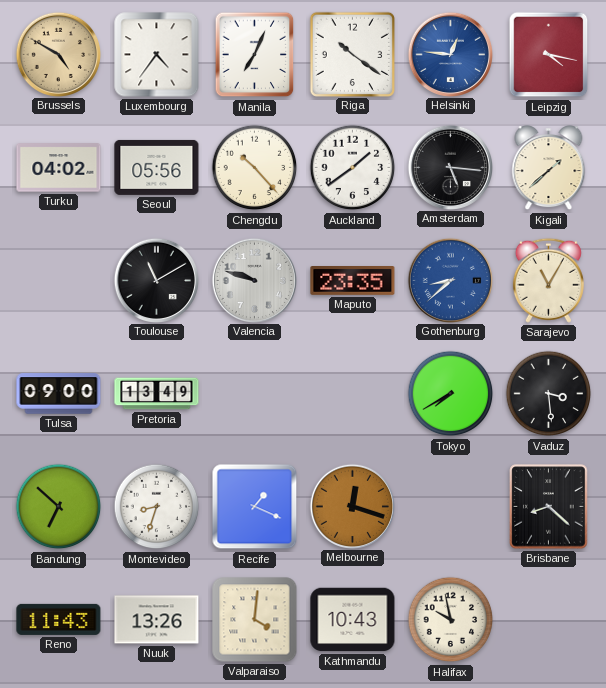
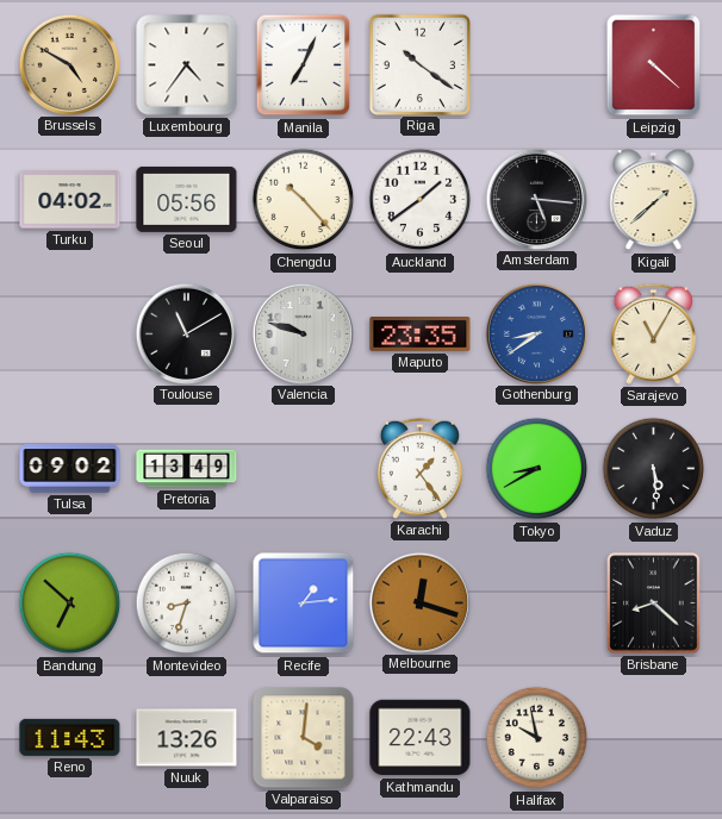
Helsinki: 12:46 -> none
Leipzig: 4:17 -> 4:22
Gothenburg: 8:38 -> 8:39
Tulsa: 09:00 -> 09:02
Karachi: none -> 1:24
Tokyo: 7:40 -> 8:40
Vaduz: 3:29 -> 5:29
Recife: 1:19 -> 1:14
Kathmandu: 10:43 -> 22:43
